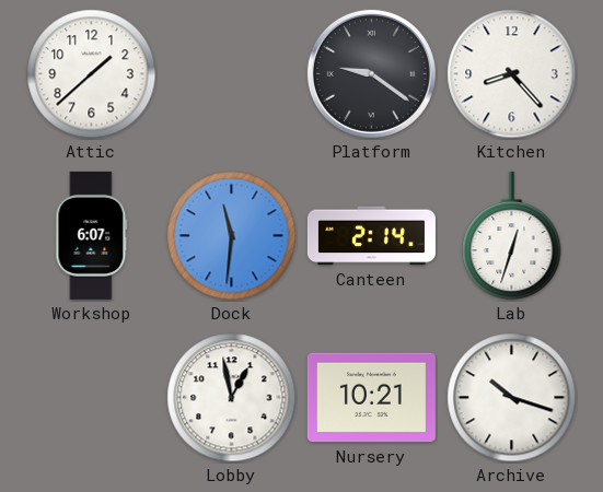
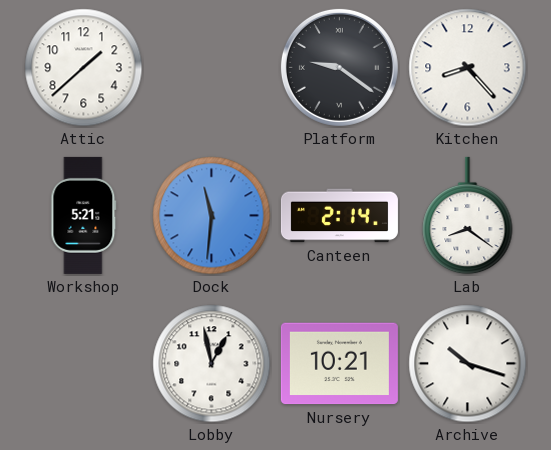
Workshop: 6:07 -> 5:21
Lab: 12:33 -> 8:21
